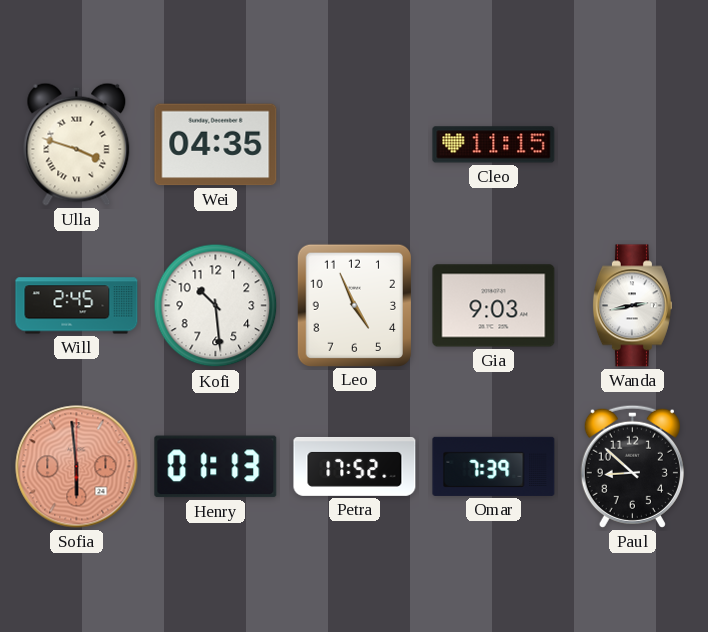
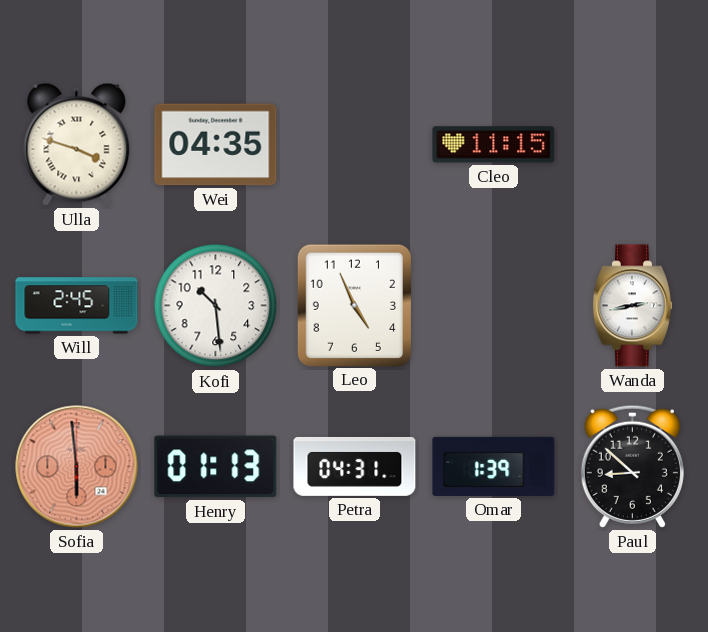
Gia: 9:03 -> none
Petra: 17:52 -> 04:31
Omar: 7:39 -> 1:39
